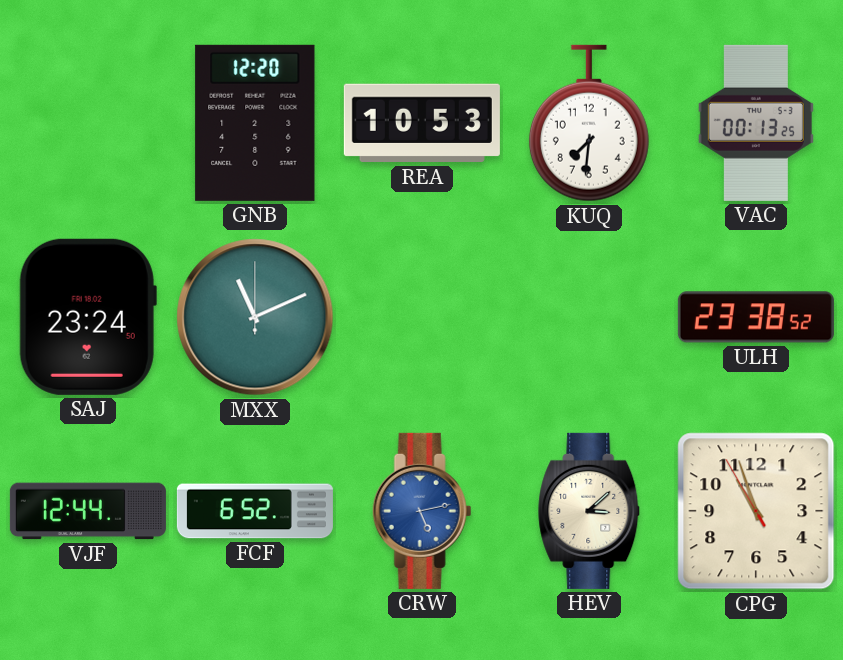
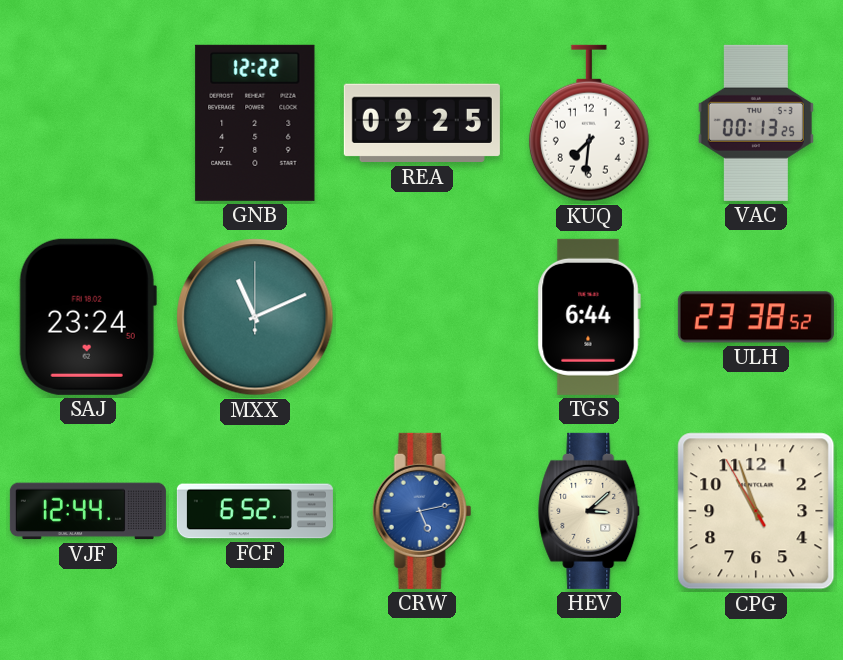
GNB: 12:20 -> 12:22
REA: 10:53 -> 09:25
TGS: none -> 6:44
